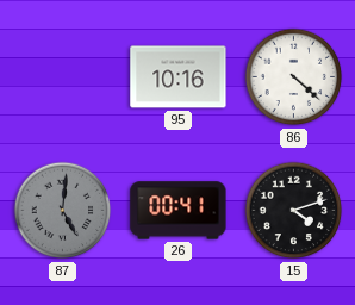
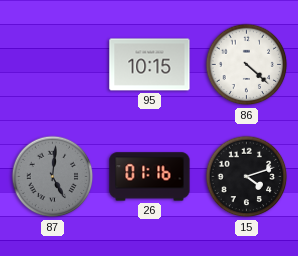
95: 10:16 -> 10:15
26: 00:41 -> 01:16
